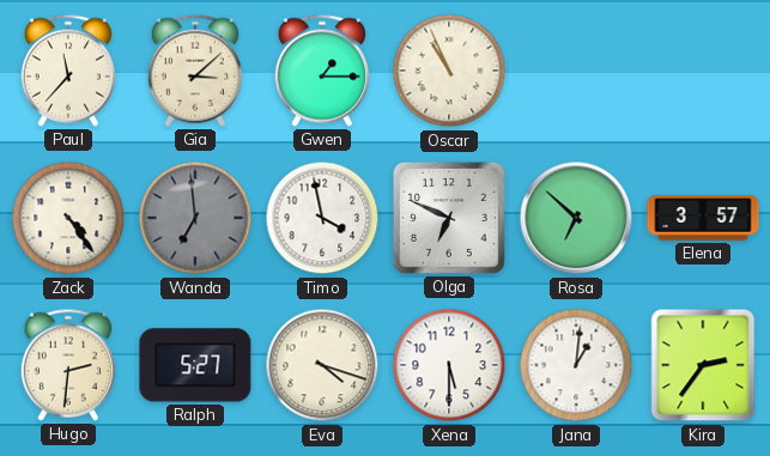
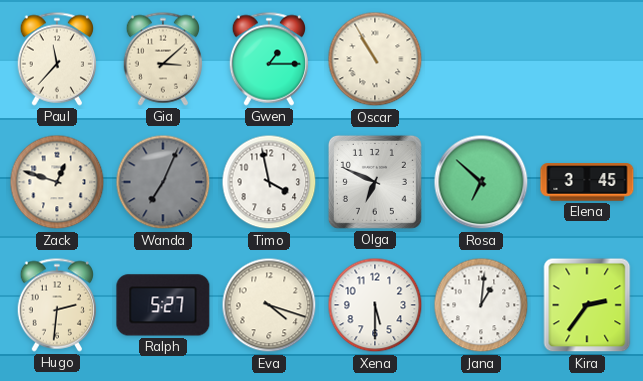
Oscar: 10:56 -> 10:55
Zack: 4:24 -> 12:48
Wanda: 6:59 -> 7:04
Elena: 3:57 -> 3:45
